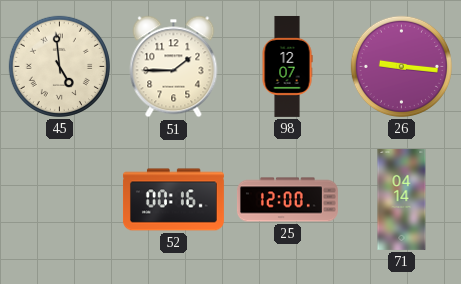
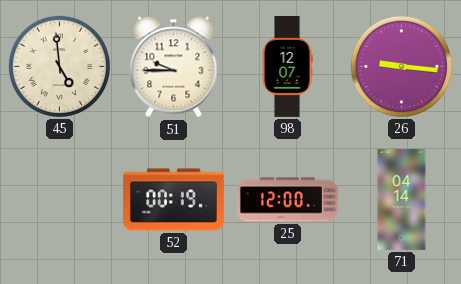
51: 1:45 -> 9:45
52: 00:16 -> 00:19
